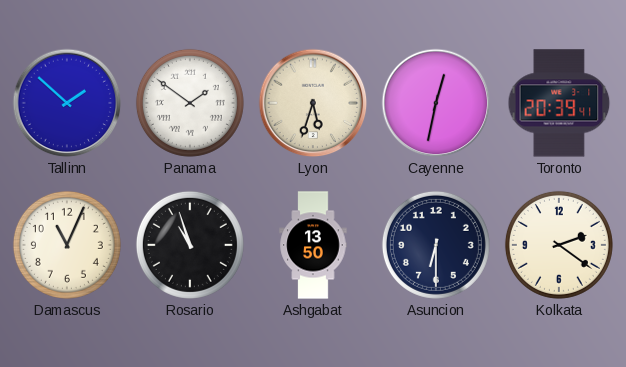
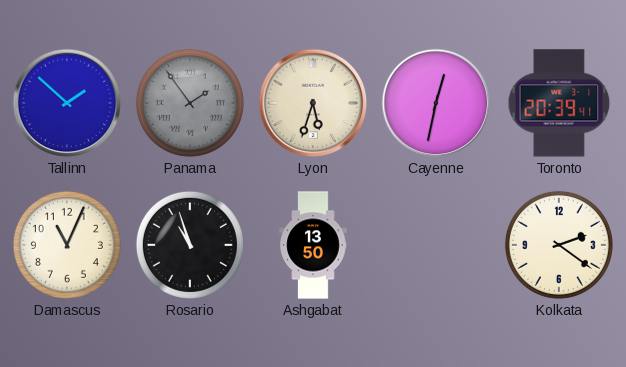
Panama: 1:51 -> 1:54
Panama dial: white -> grey
Asuncion: 6:30 -> none
